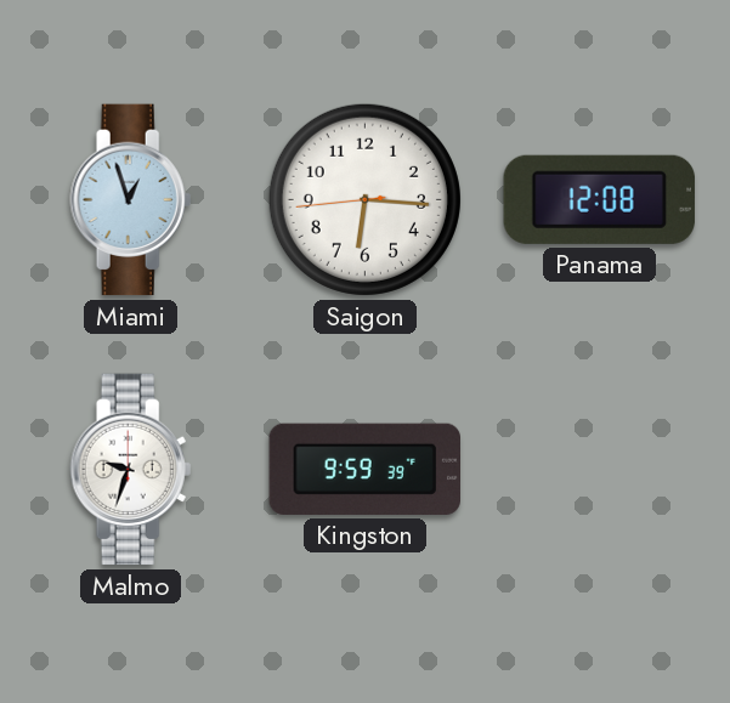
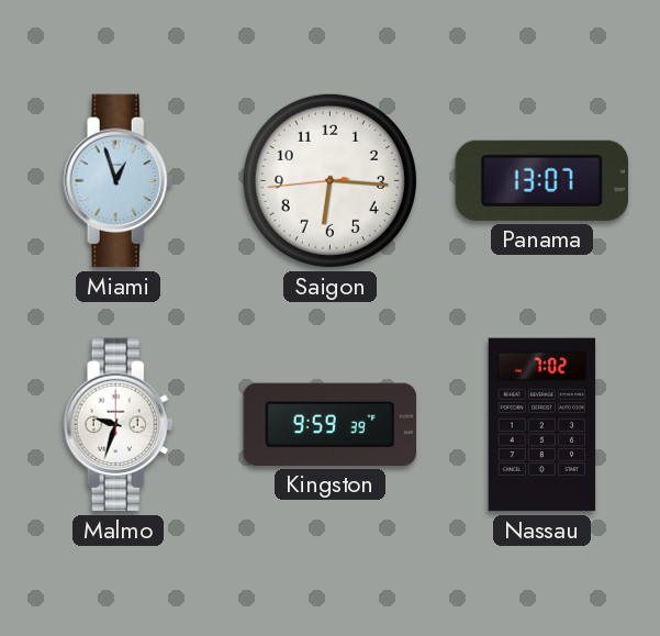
Panama: 12:08 -> 13:07
Nassau: none -> 7:02
